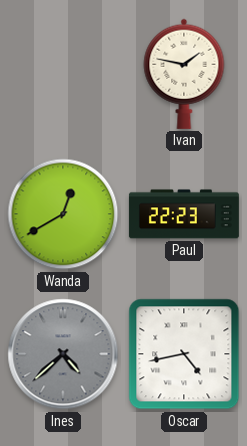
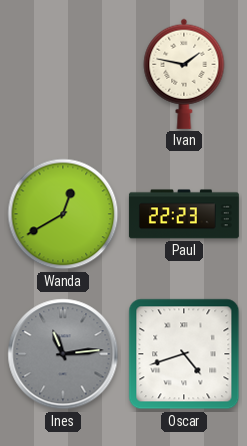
Ines: 4:38 -> 11:14
Oscar: 4:43 -> 4:42
